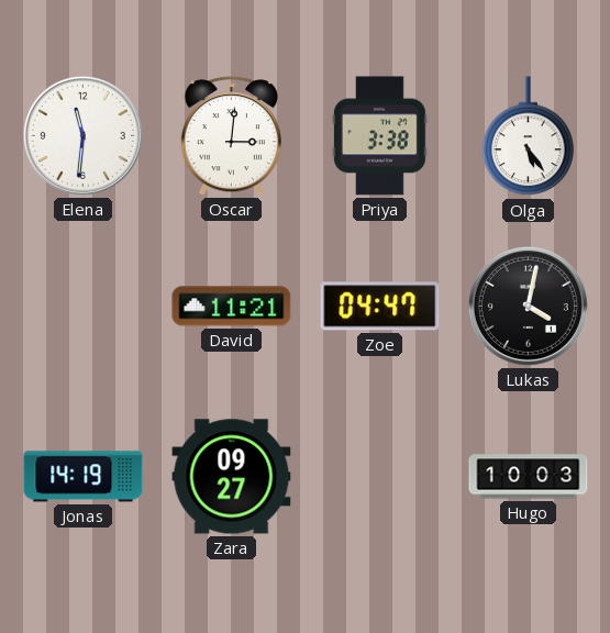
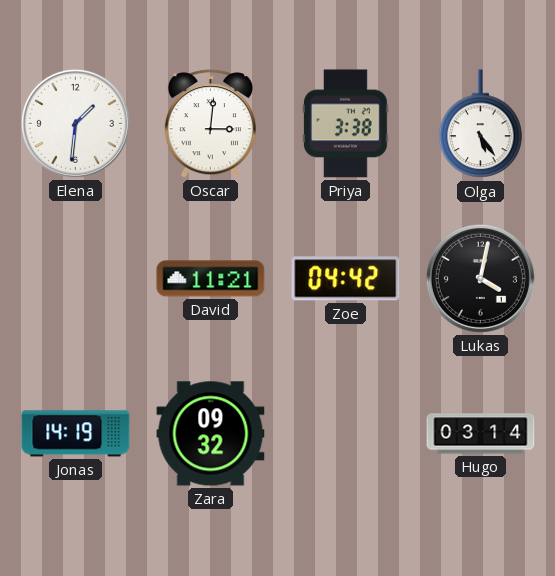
Elena: 11:31 -> 1:31
Zoe: 04:47 -> 04:42
Zara: 09:27 -> 09:32
Hugo: 10:03 -> 03:14
